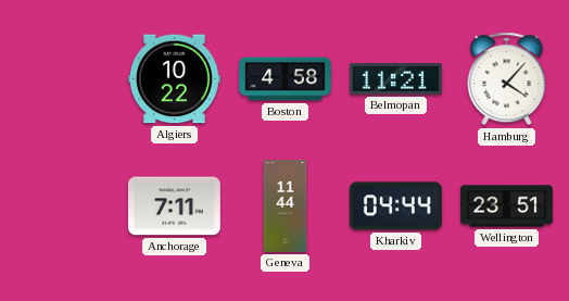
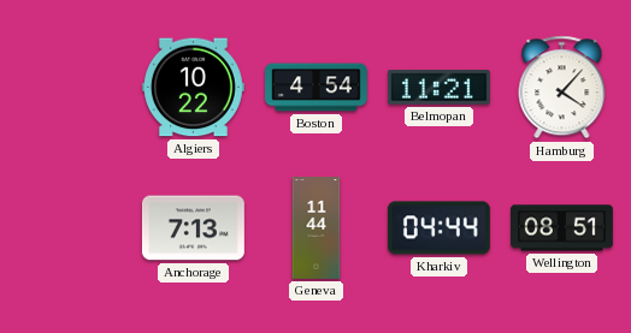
Boston: 4:58 -> 4:54
Anchorage: 7:11 -> 7:13
Wellington: 23:51 -> 08:51
